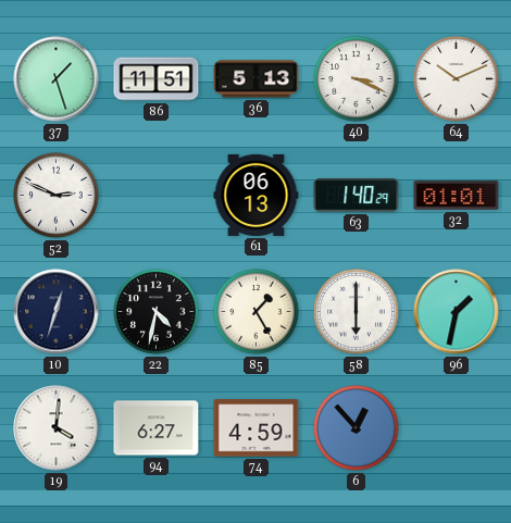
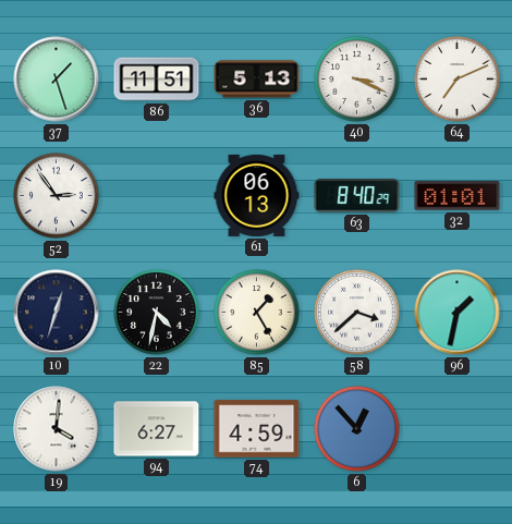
64: 10:11 -> 7:11
52: 2:49 -> 2:54
63: 1:40 -> 8:40
58: 6:00 -> 3:38
